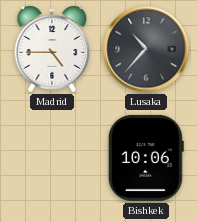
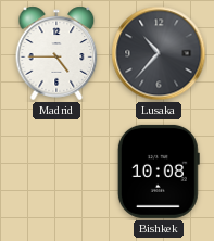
Bishkek: 10:06 -> 10:08
